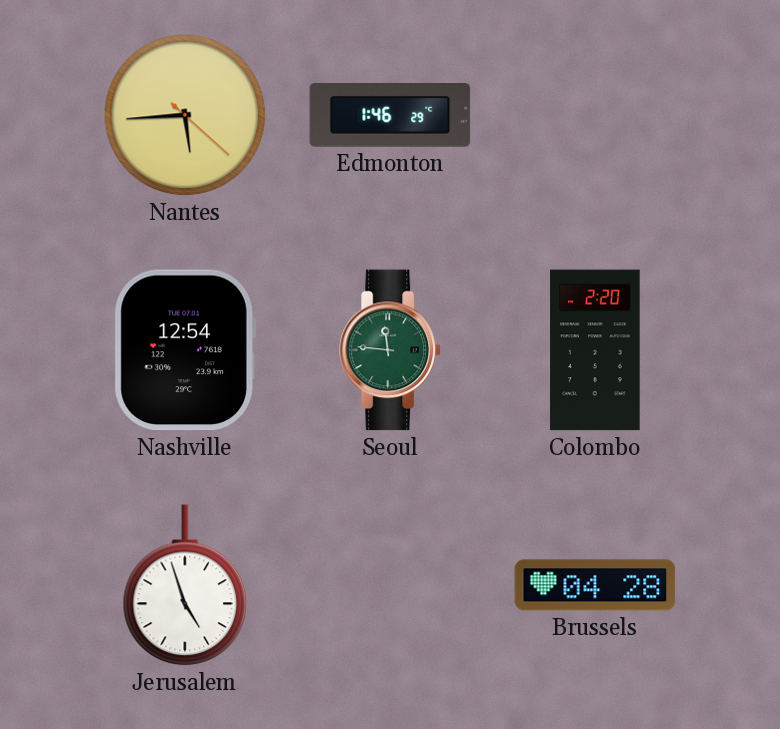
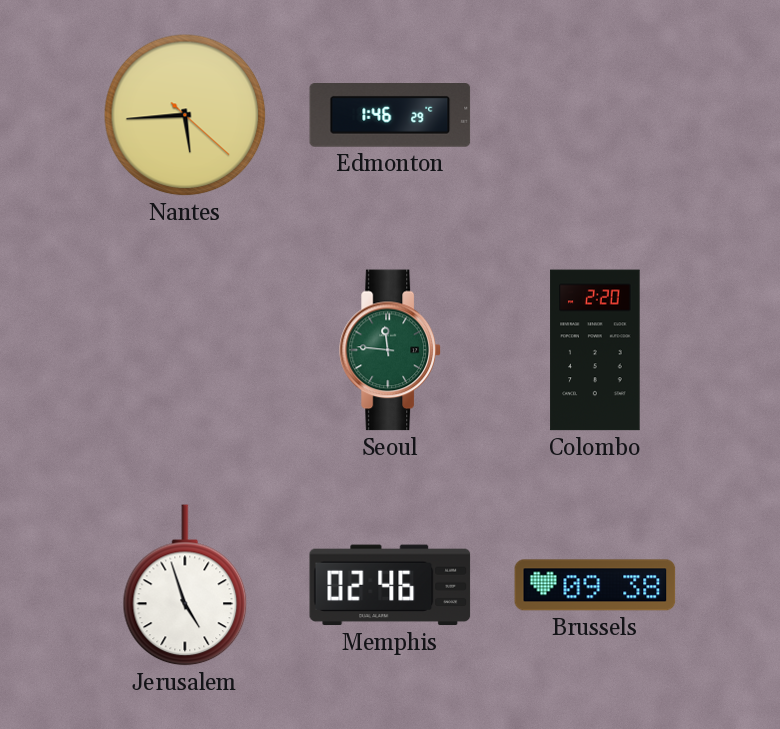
Nashville: 12:54 -> none
Memphis: none -> 02:46
Brussels: 04:28 -> 09:38
